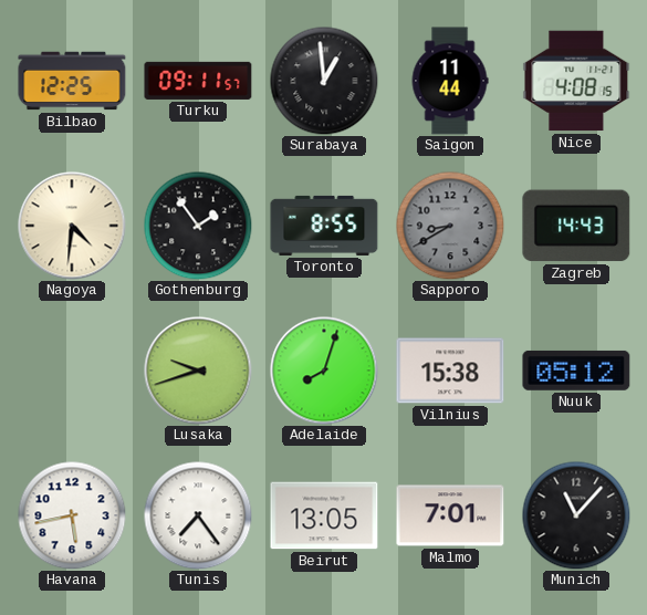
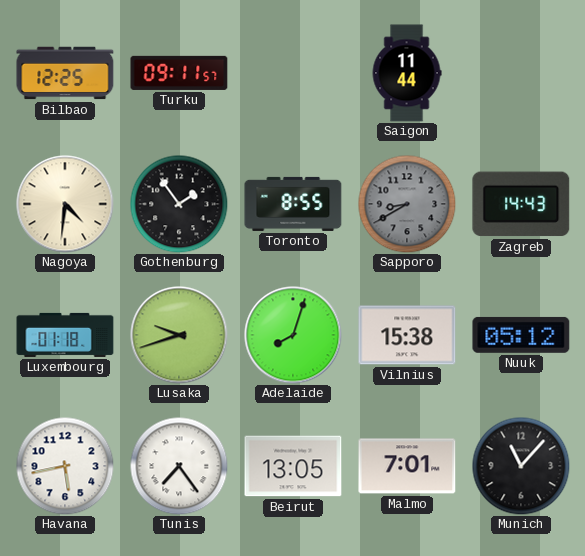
Surabaya: 12:59 -> none
Nice: 4:08 -> none
Luxembourg: none -> 01:18
